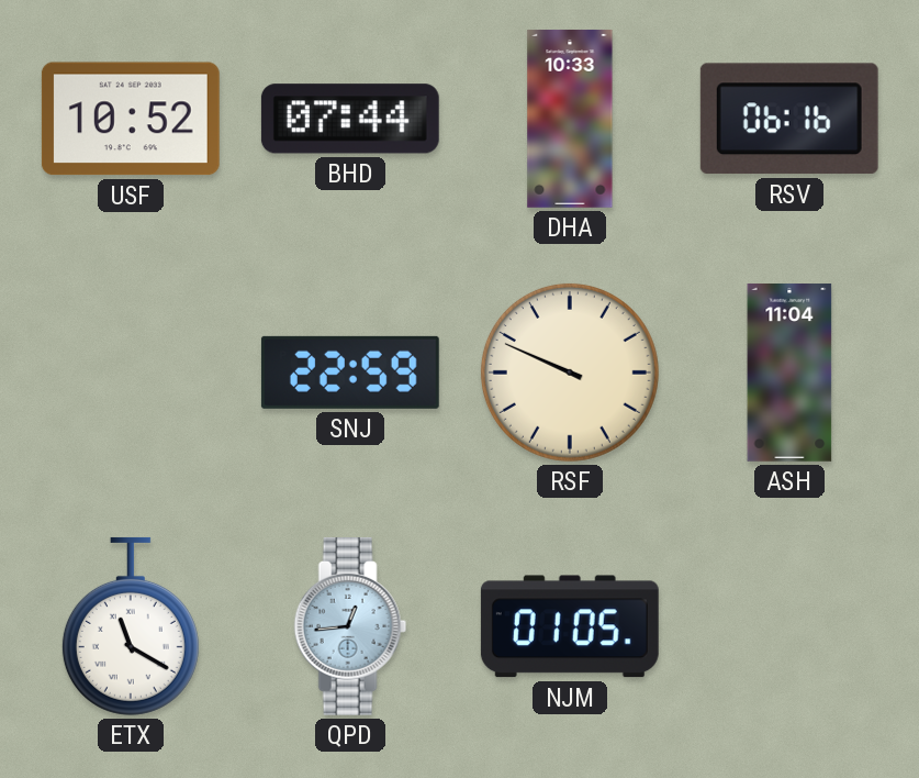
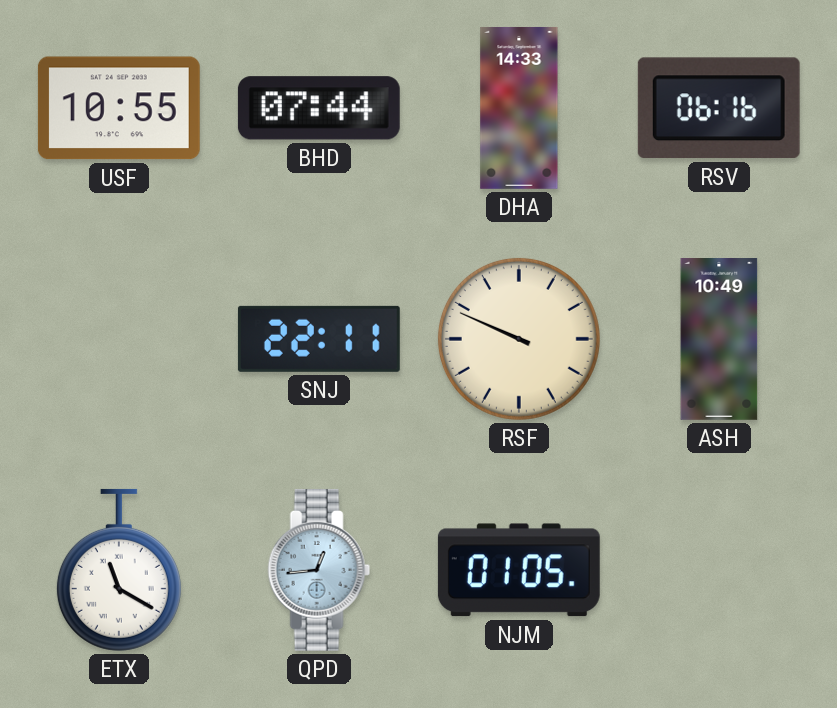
USF: 10:52 -> 10:55
DHA: 10:33 -> 14:33
SNJ: 22:59 -> 22:11
ASH: 11:04 -> 10:49
